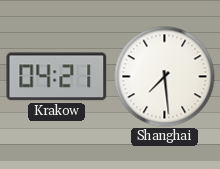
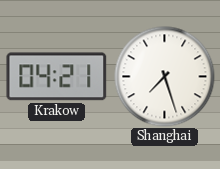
Shanghai: 7:29 -> 7:27
